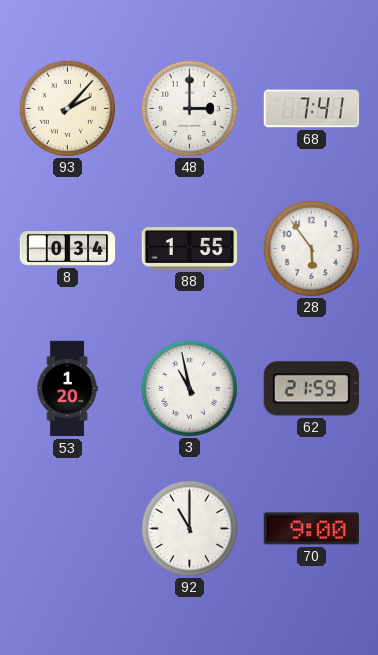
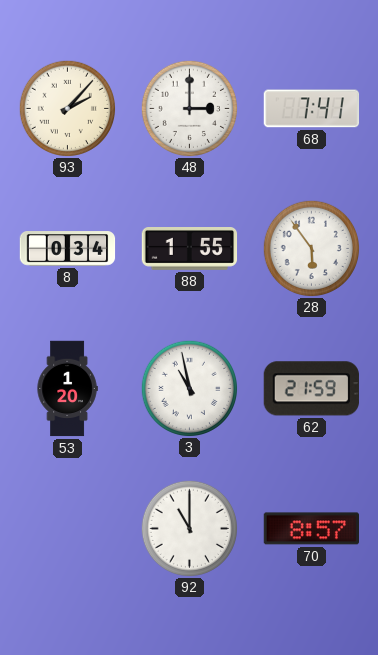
70: 9:00 -> 8:57
